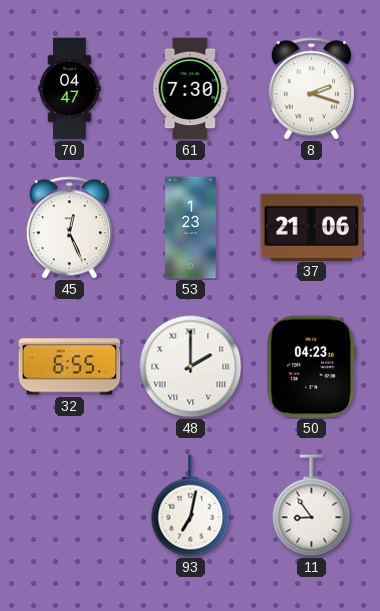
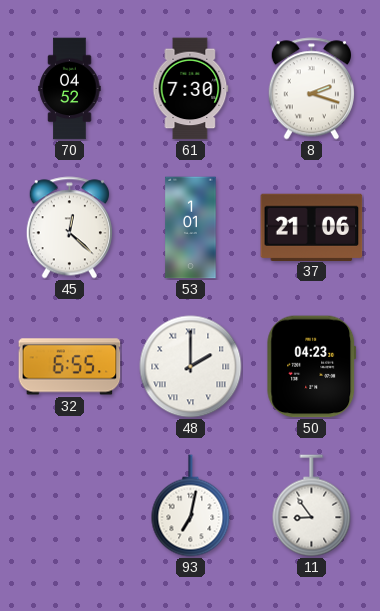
70: 04:47 -> 04:52
45: 12:26 -> 12:22
53: 1:23 -> 1:01
